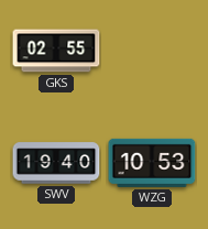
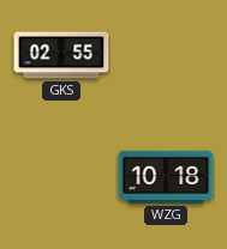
SWV: 19:40 -> none
WZG: 10:53 -> 10:18
